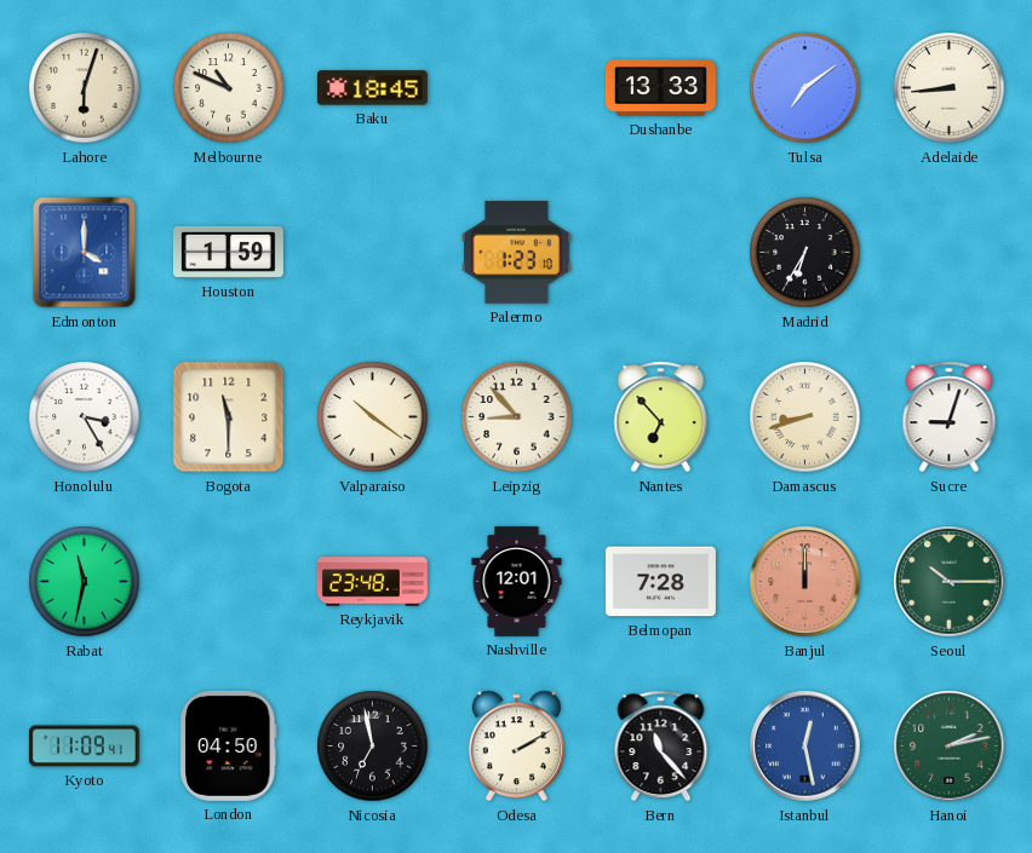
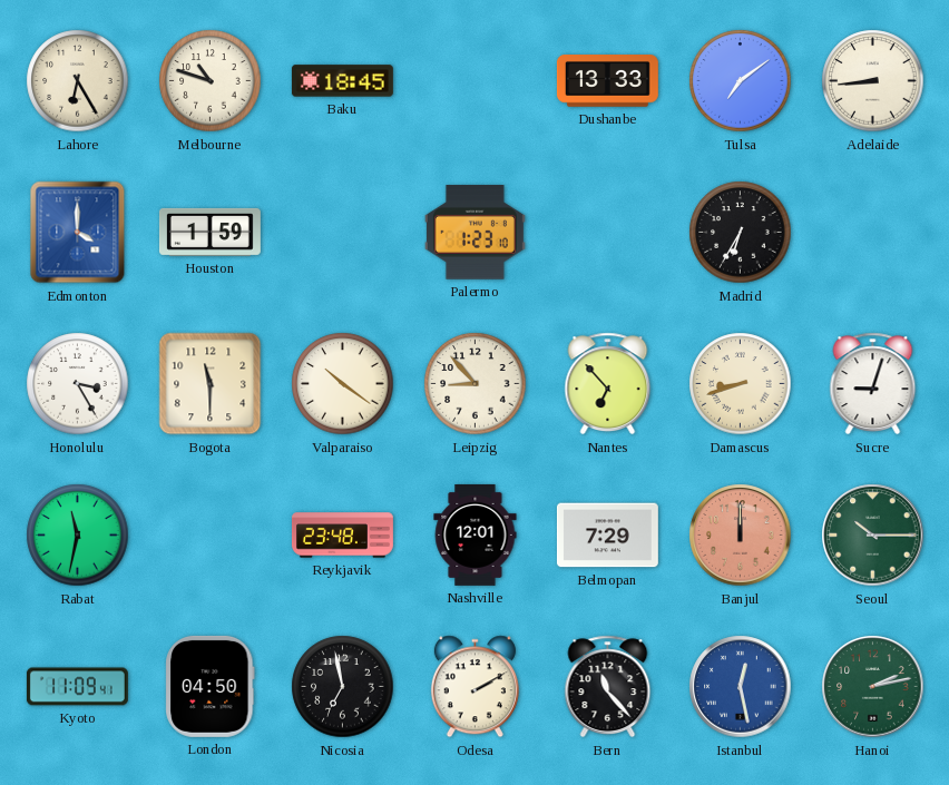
Lahore: 6:03 -> 6:25
Melbourne: 10:49 -> 10:48
Belmopan: 7:28 -> 7:29
